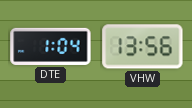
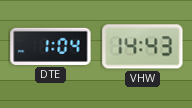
VHW: 13:56 -> 14:43
